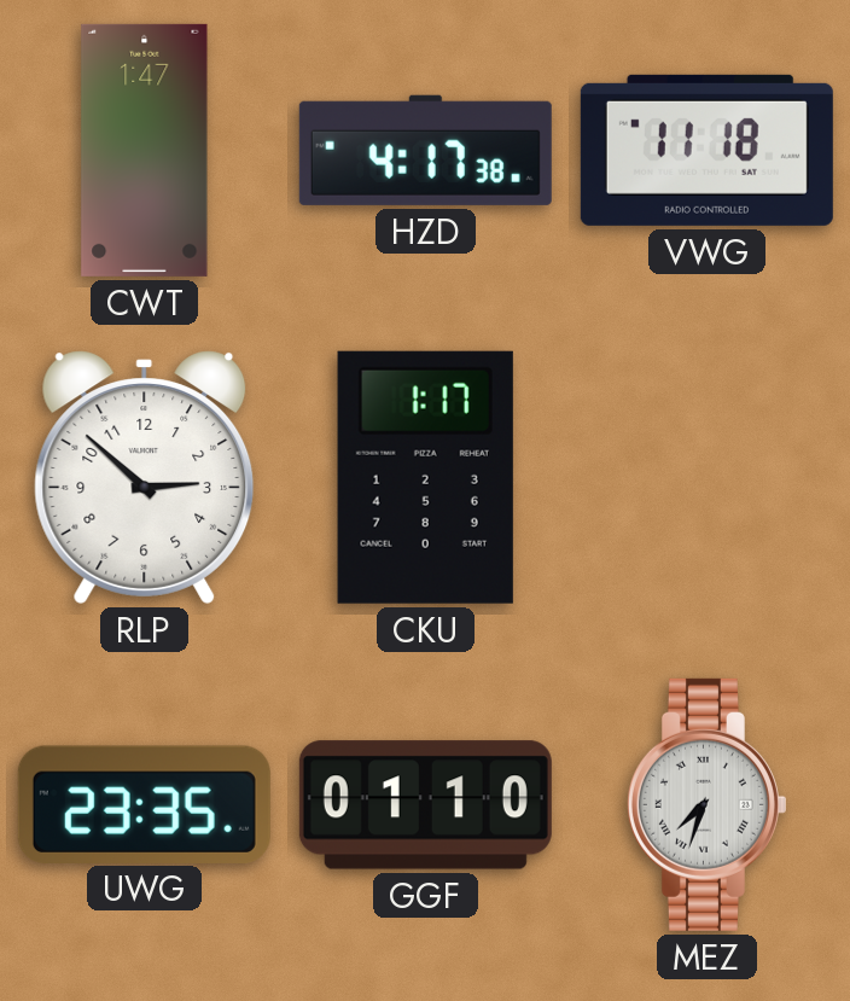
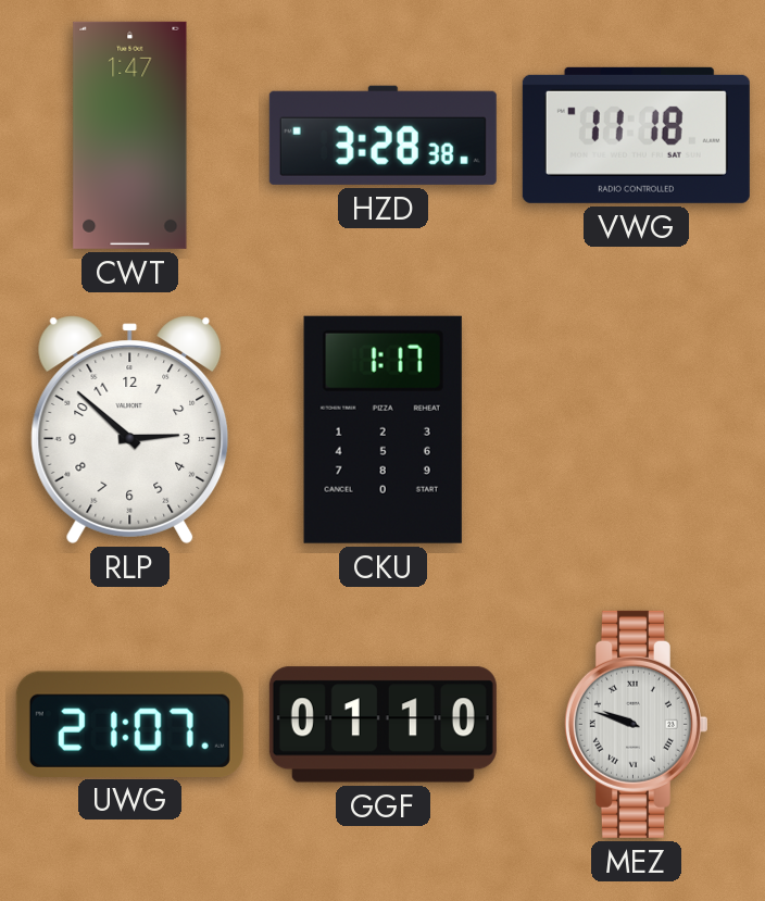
HZD: 4:17 -> 3:28
UWG: 23:35 -> 21:07
MEZ: 7:33 -> 9:48
